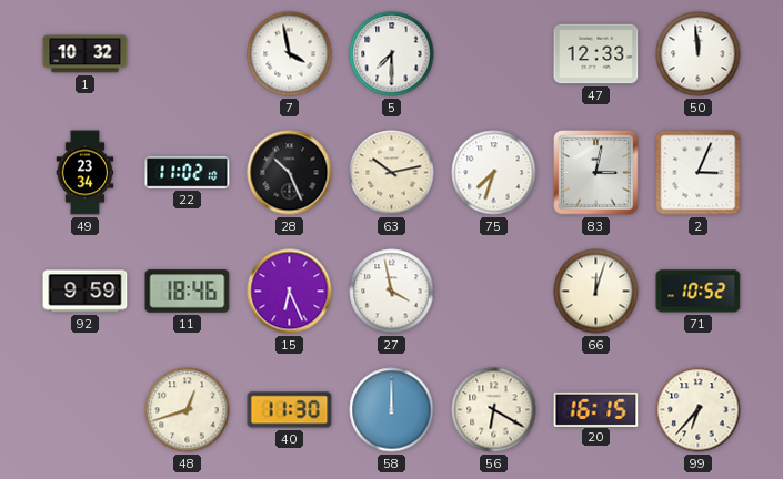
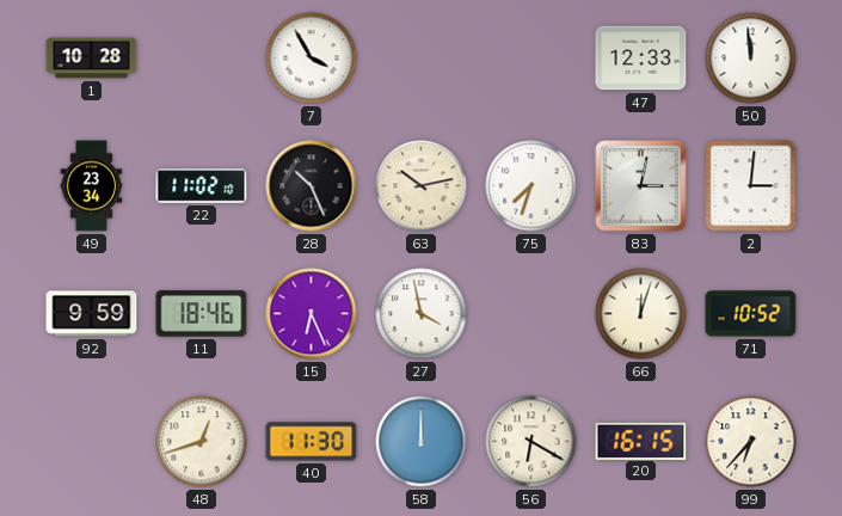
1: 10:32 -> 10:28
7: 3:58 -> 3:55
5: 7:30 -> none
2: 3:04 -> 3:01
